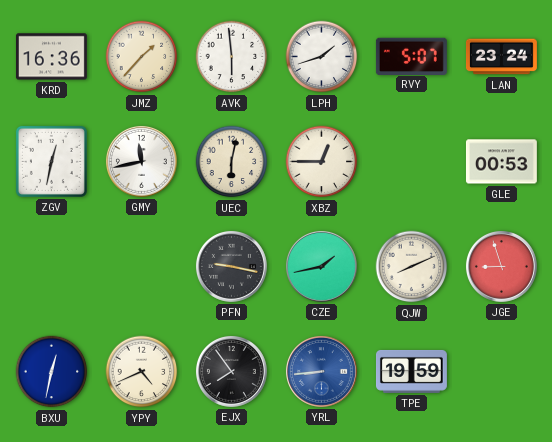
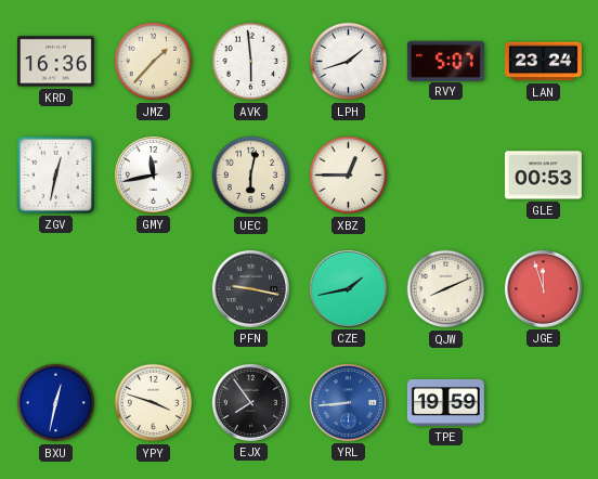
JGE: 8:57 -> 11:57
YPY: 4:41 -> 3:48
